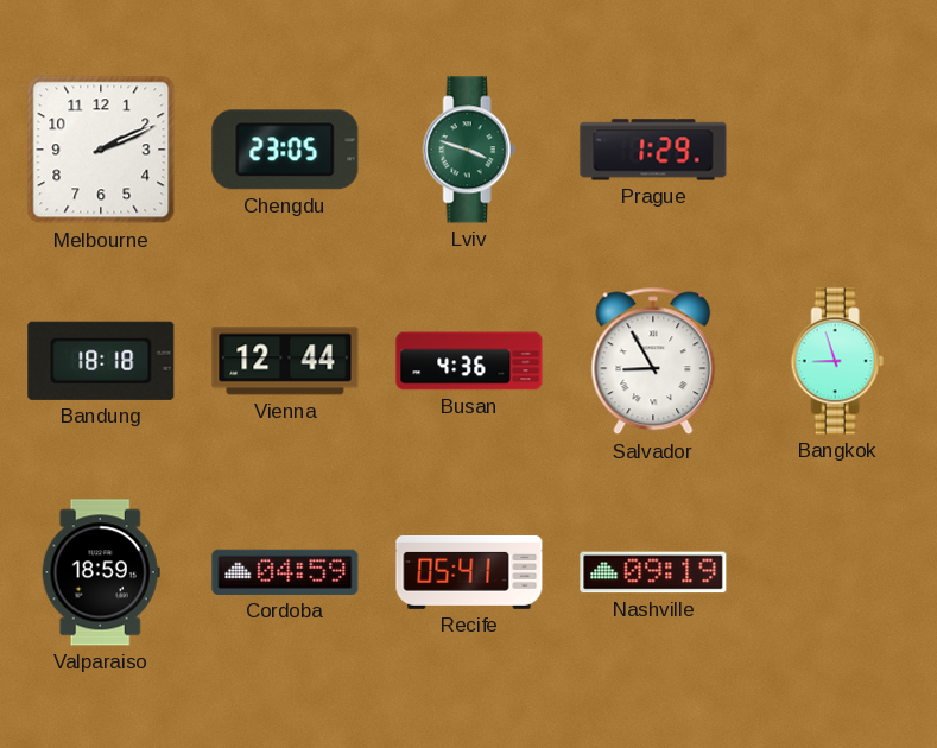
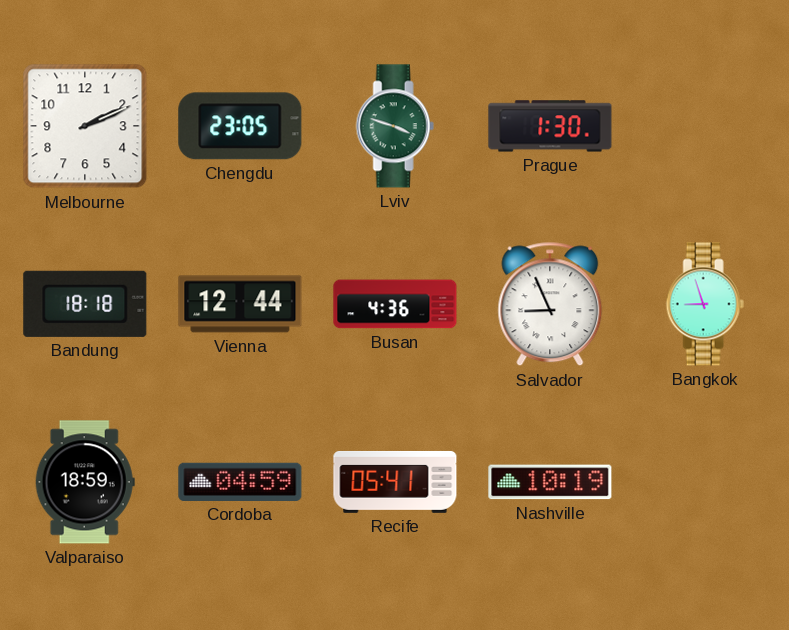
Prague: 1:29 -> 1:30
Salvador: 8:55 -> 8:56
Nashville: 09:19 -> 10:19
